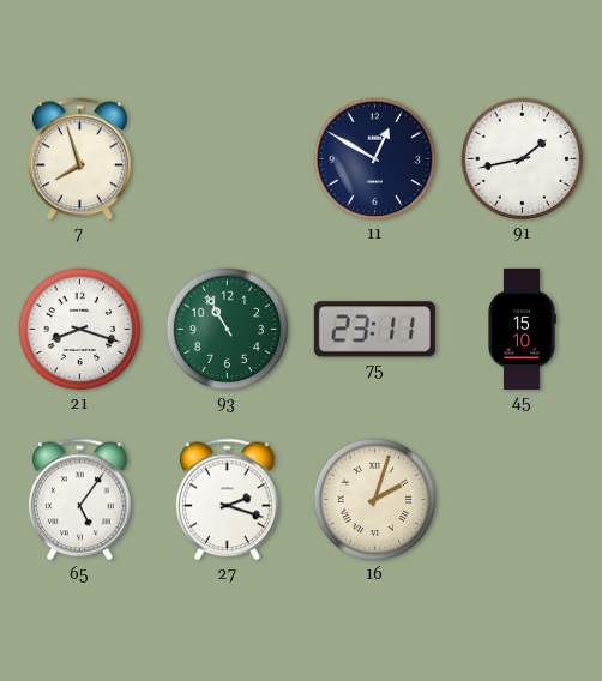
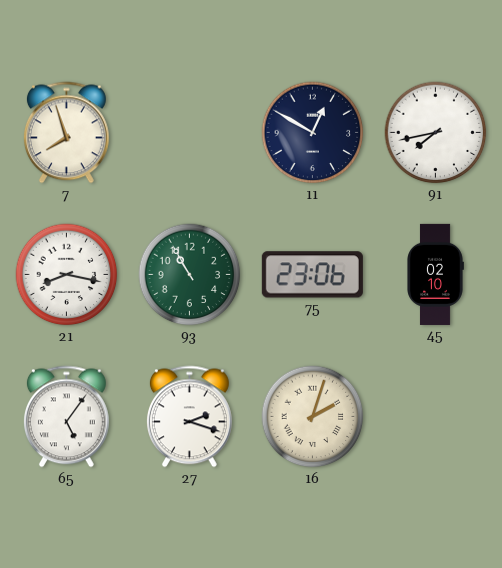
91: 1:43 -> 7:43
21: 8:18 -> 8:17
75: 23:11 -> 23:06
45: 15:10 -> 02:10
